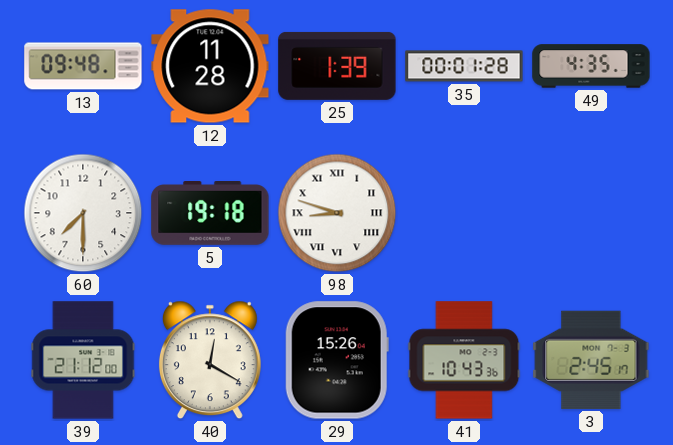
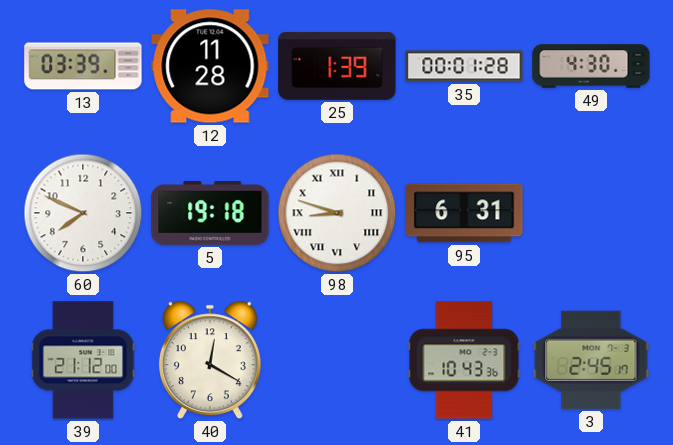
13: 09:48 -> 03:39
49: 4:35 -> 4:30
60: 7:30 -> 7:49
95: none -> 6:31
29: 15:26 -> none
